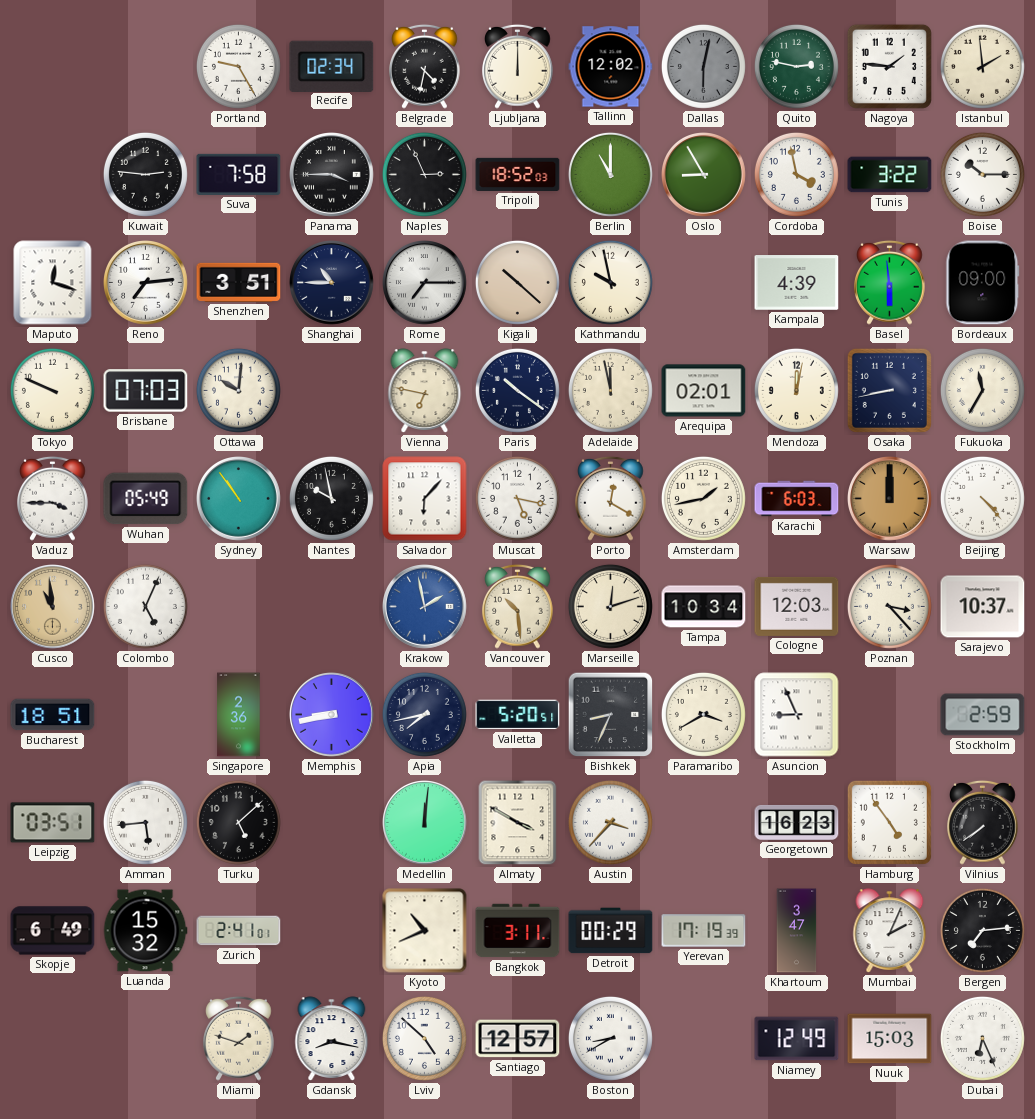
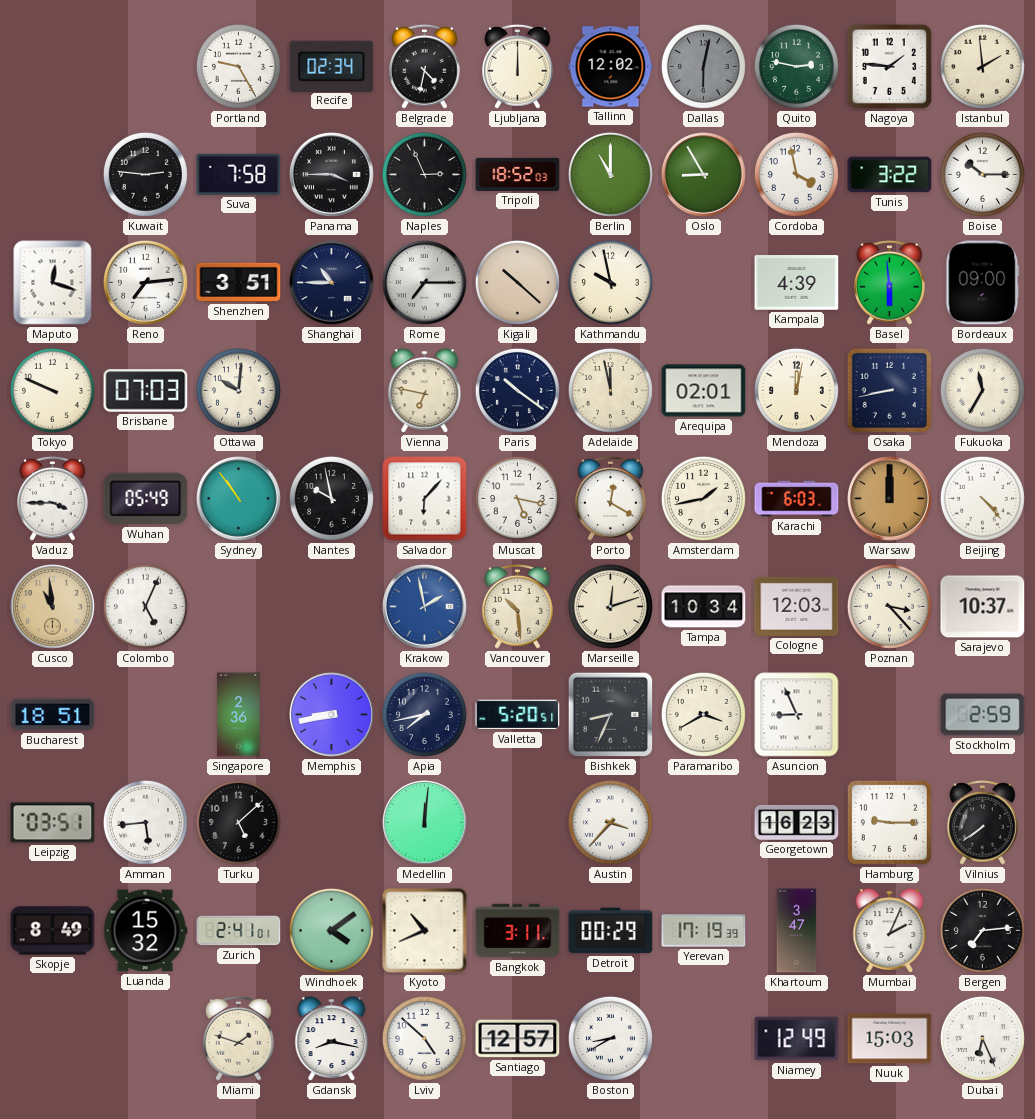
Almaty: 3:50 -> none
Hamburg: 4:54 -> 9:15
Skopje: 6:49 -> 8:49
Windhoek: none -> 4:09
